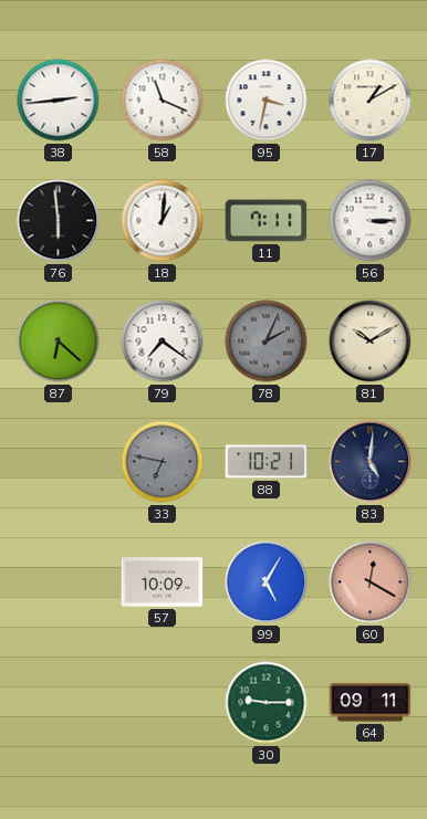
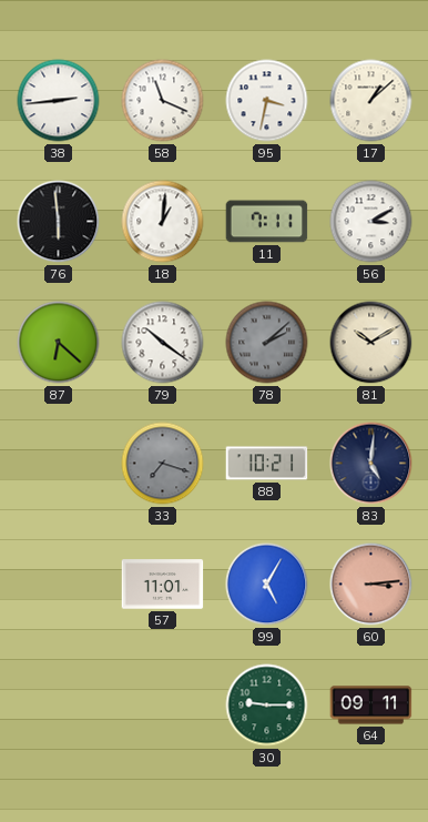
17: 1:10 -> 1:08
56: 3:15 -> 3:10
79: 7:21 -> 10:21
78: 2:04 -> 2:08
33: 6:47 -> 7:18
57: 10:09 -> 11:01
60: 12:20 -> 3:14
